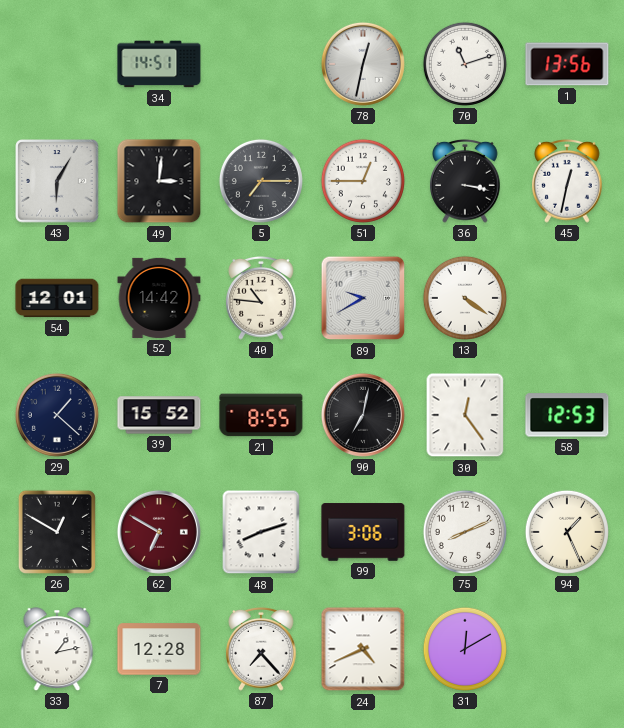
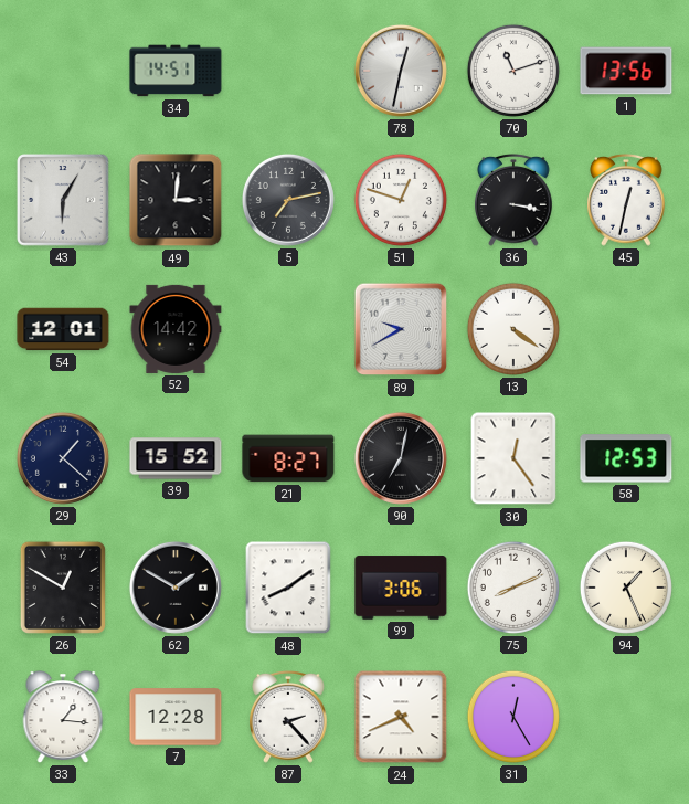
5: 7:15 -> 7:13
51: 12:45 -> 12:48
40: 10:46 -> none
21: 8:55 -> 8:27
62: 6:50 -> 1:50
62 dial: burgundy -> black
48: 8:12 -> 8:09
33: 1:13 -> 1:16
87: 7:23 -> 2:23
31: 12:10 -> 12:25
